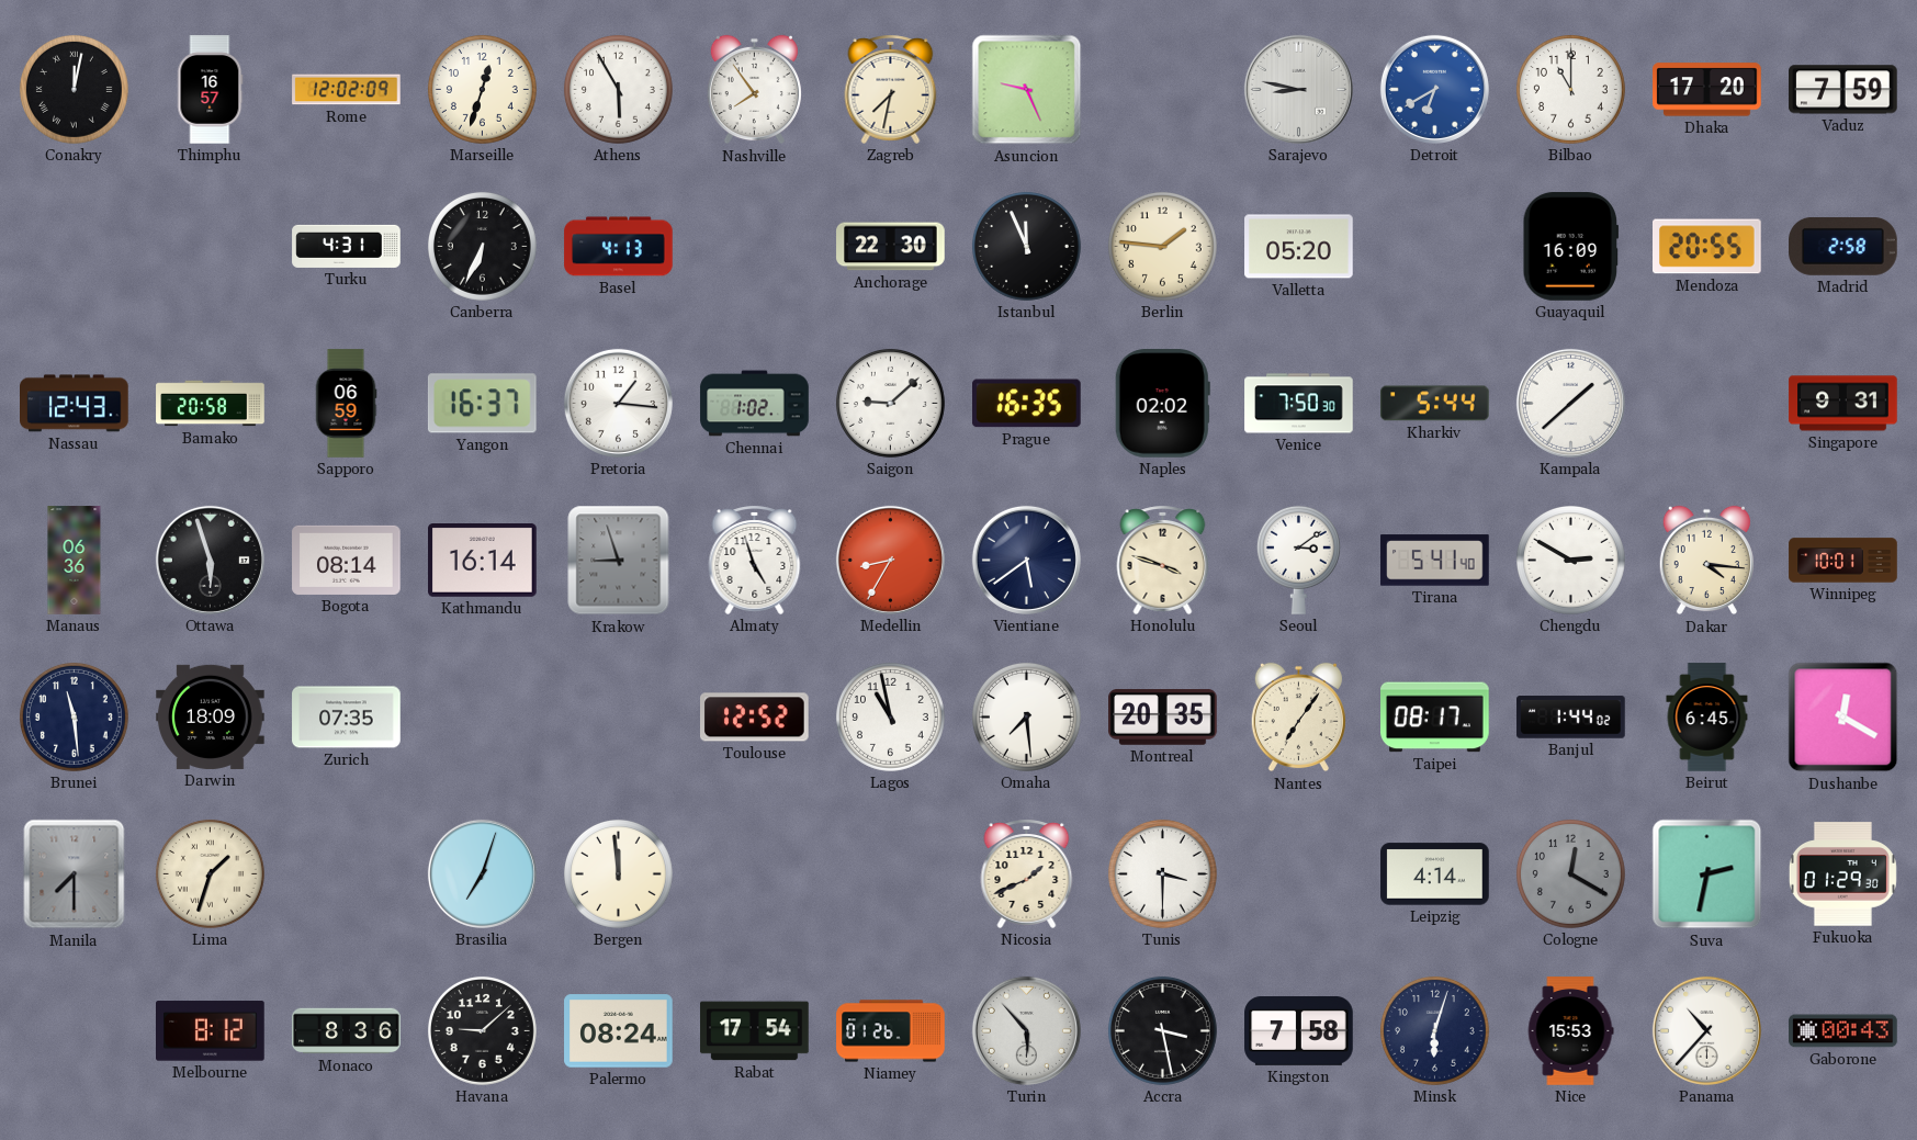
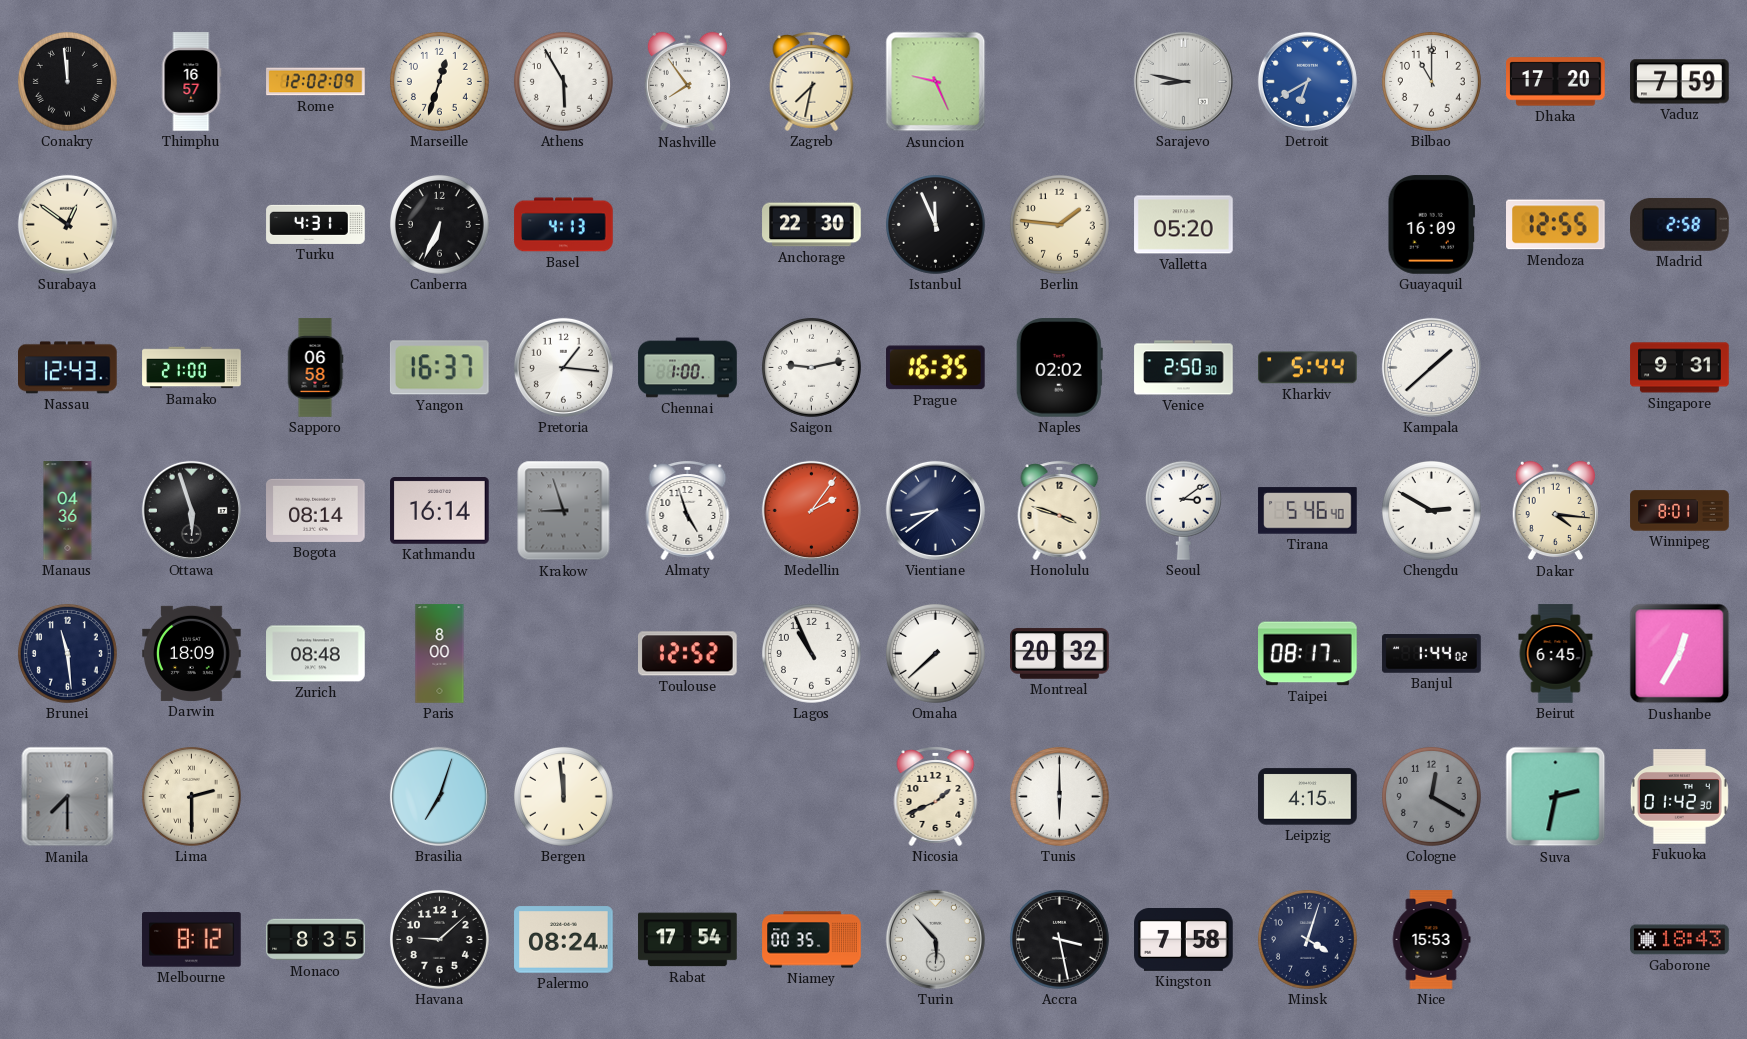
Conakry: 12:02 -> 11:59
Surabaya: none -> 12:51
Mendoza: 20:55 -> 12:55
Bamako: 20:58 -> 21:00
Sapporo: 06:59 -> 06:58
Chennai: 1:02 -> 1:00
Saigon: 9:08 -> 9:13
Venice: 7:50 -> 2:50
Manaus: 06:36 -> 04:36
Medellin: 8:35 -> 2:06
Vientiane: 5:39 -> 8:39
Tirana: 5:41 -> 5:46
Winnipeg: 10:01 -> 8:01
Zurich: 07:35 -> 08:48
Paris: none -> 8:00
Lagos: 10:58 -> 10:56
Omaha: 7:29 -> 7:38
Montreal: 20:35 -> 20:32
Nantes: 7:06 -> none
Dushanbe: 12:20 -> 12:35
Lima: 1:33 -> 2:30
Tunis: 3:30 -> 6:00
Leipzig: 4:14 -> 4:15
Fukuoka: 01:29 -> 01:42
Monaco: 8:36 -> 8:35
Niamey: 01:26 -> 00:35
Minsk: 6:03 -> 4:03
Panama: 10:37 -> none
Gaborone: 00:43 -> 18:43
